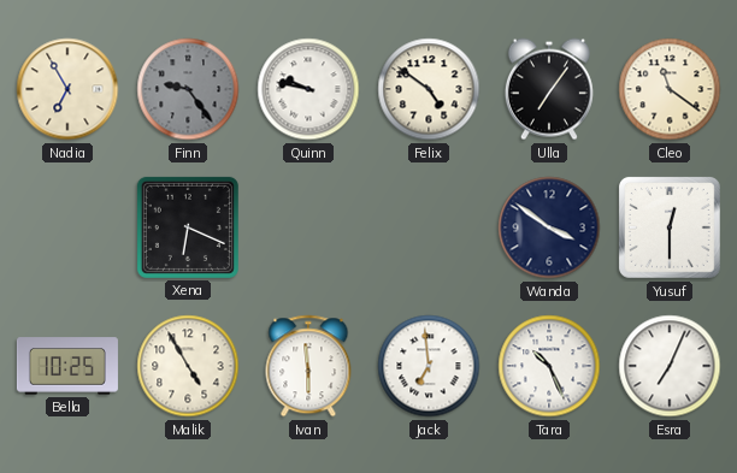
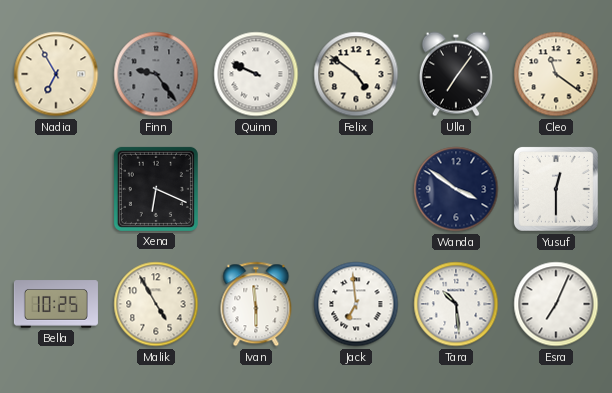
Quinn: 9:47 -> 9:49
Tara: 10:26 -> 10:29
